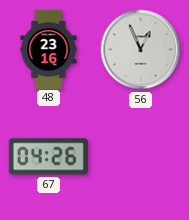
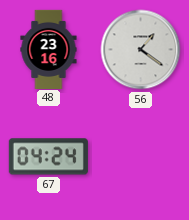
56: 12:56 -> 1:21
67: 04:26 -> 04:24
